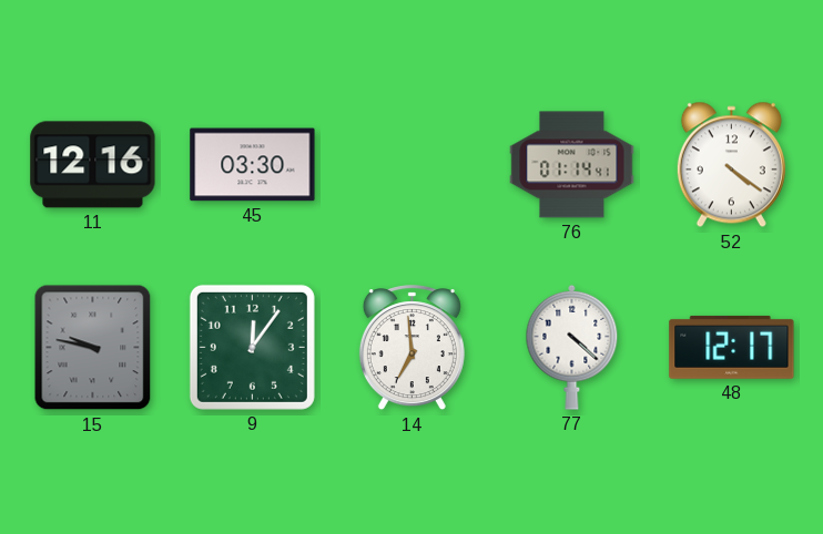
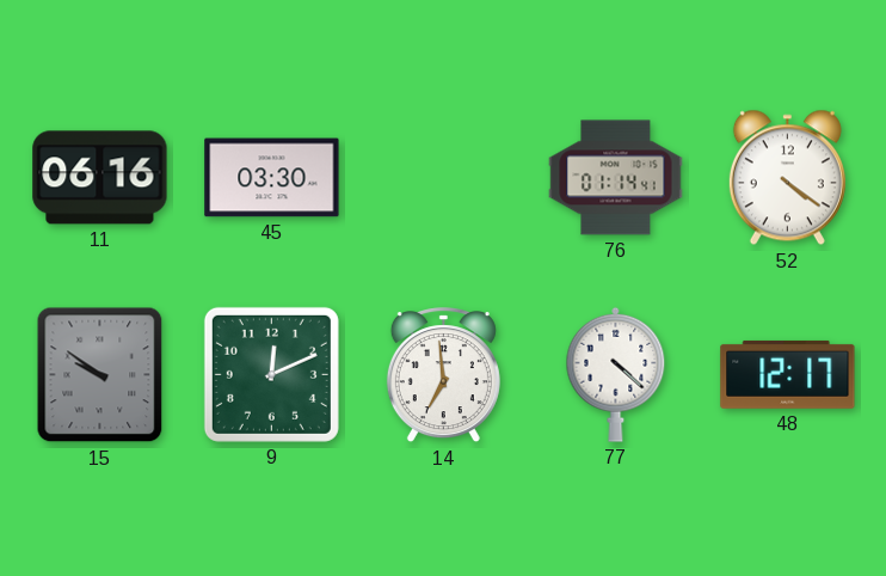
11: 12:16 -> 06:16
15: 9:47 -> 9:51
9: 12:06 -> 12:11
